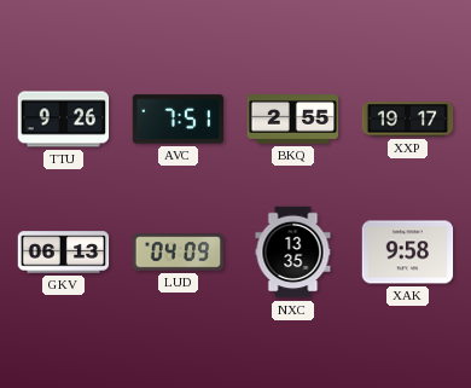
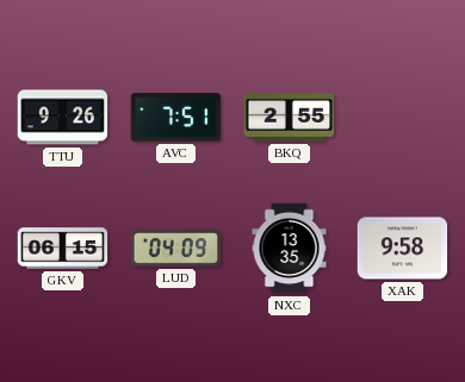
XXP: 19:17 -> none
GKV: 06:13 -> 06:15
